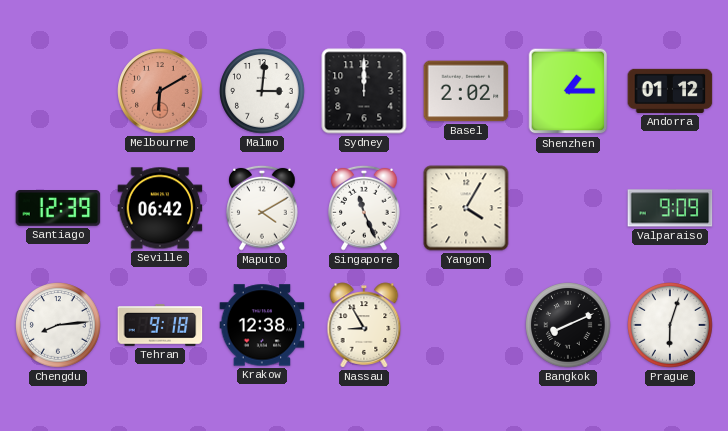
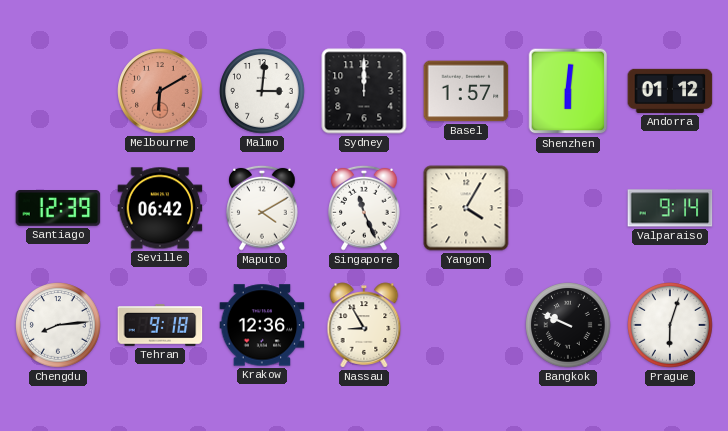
Basel: 2:02 -> 1:57
Shenzhen: 1:15 -> 6:01
Valparaiso: 9:09 -> 9:14
Krakow: 12:38 -> 12:36
Bangkok: 8:11 -> 9:49
